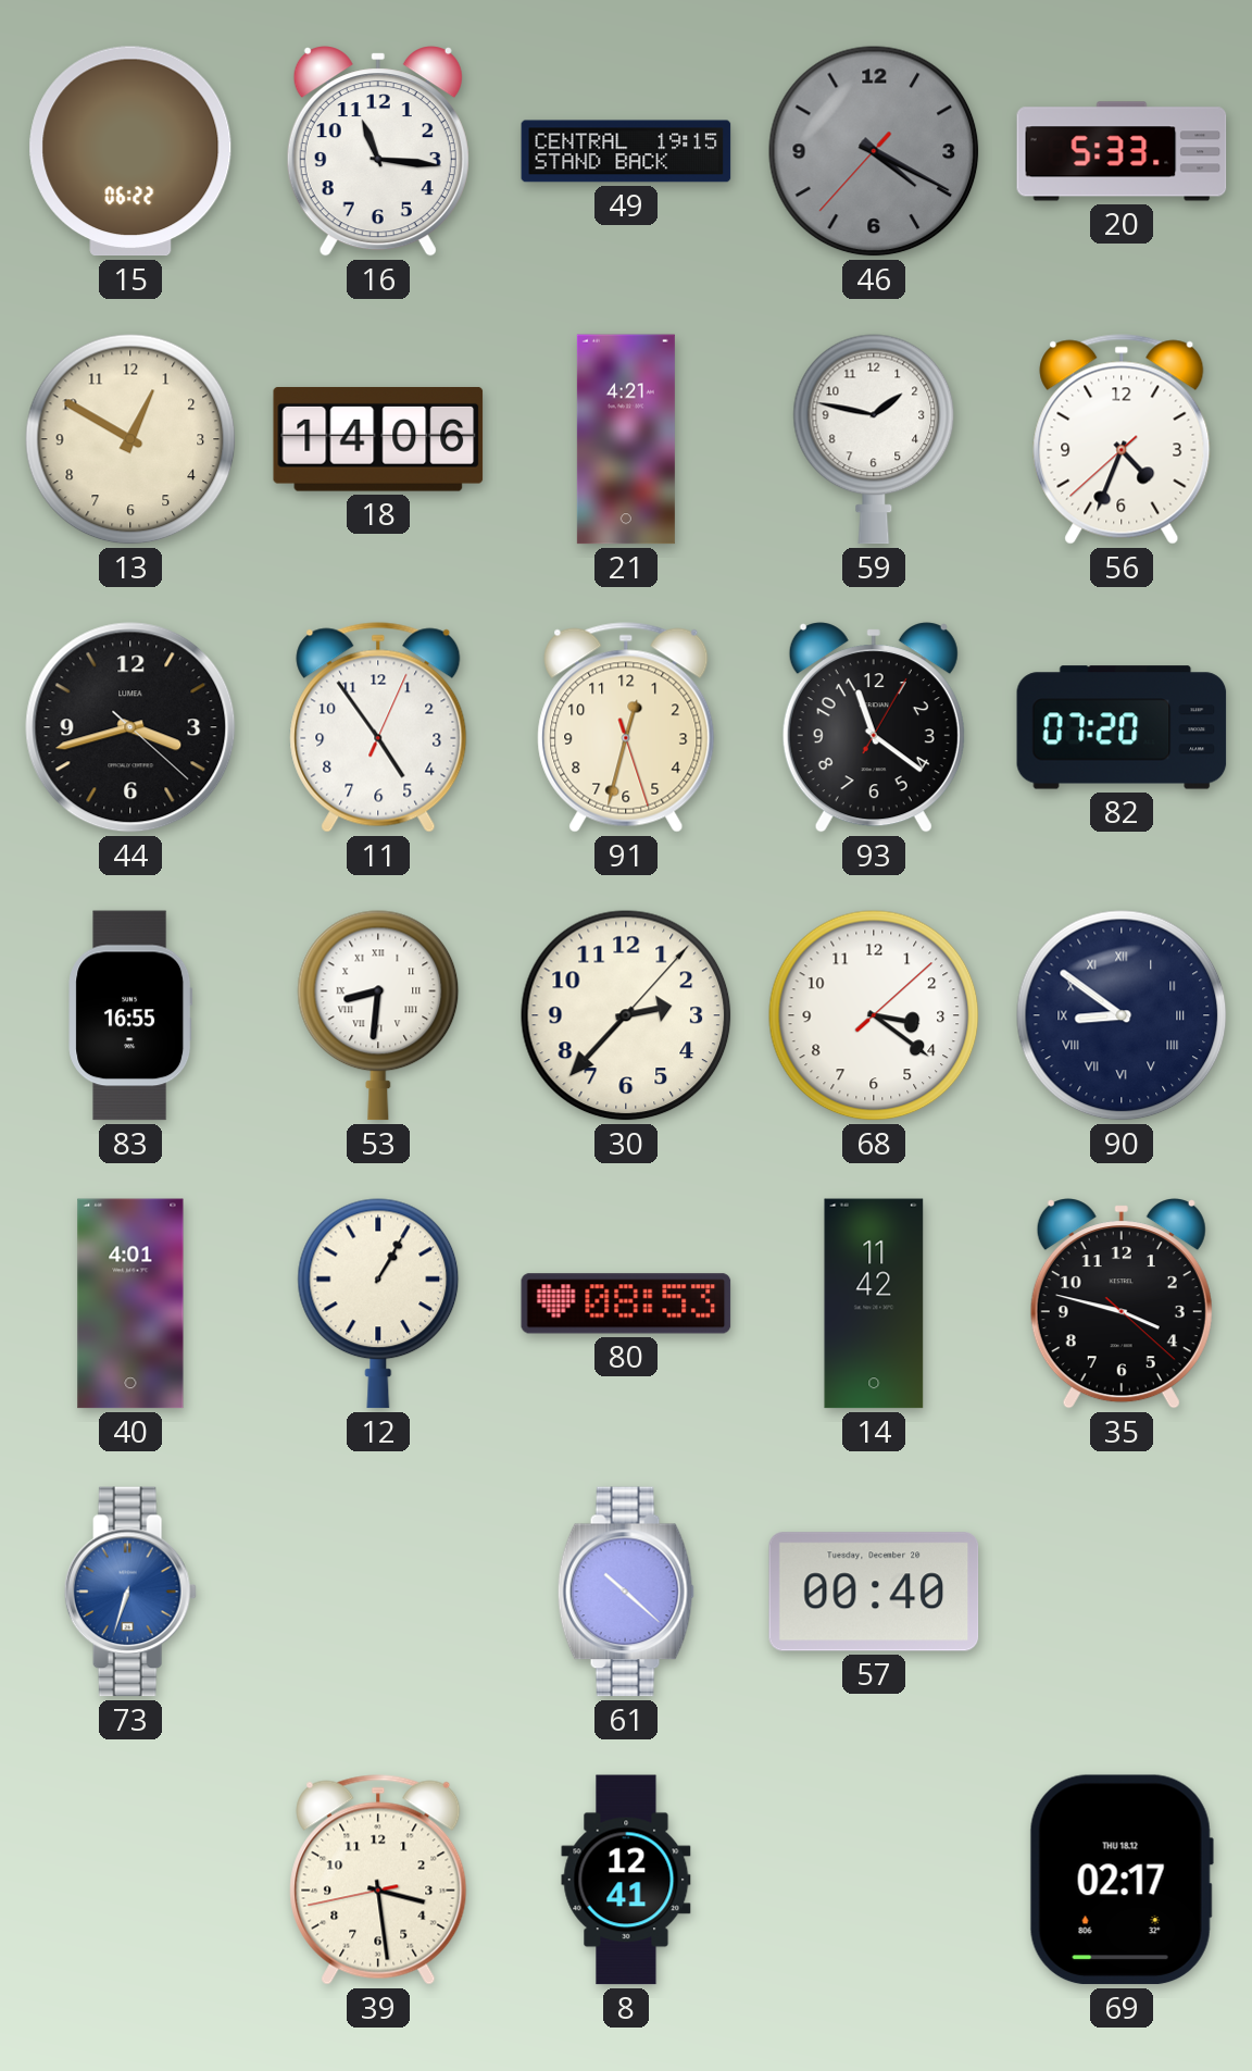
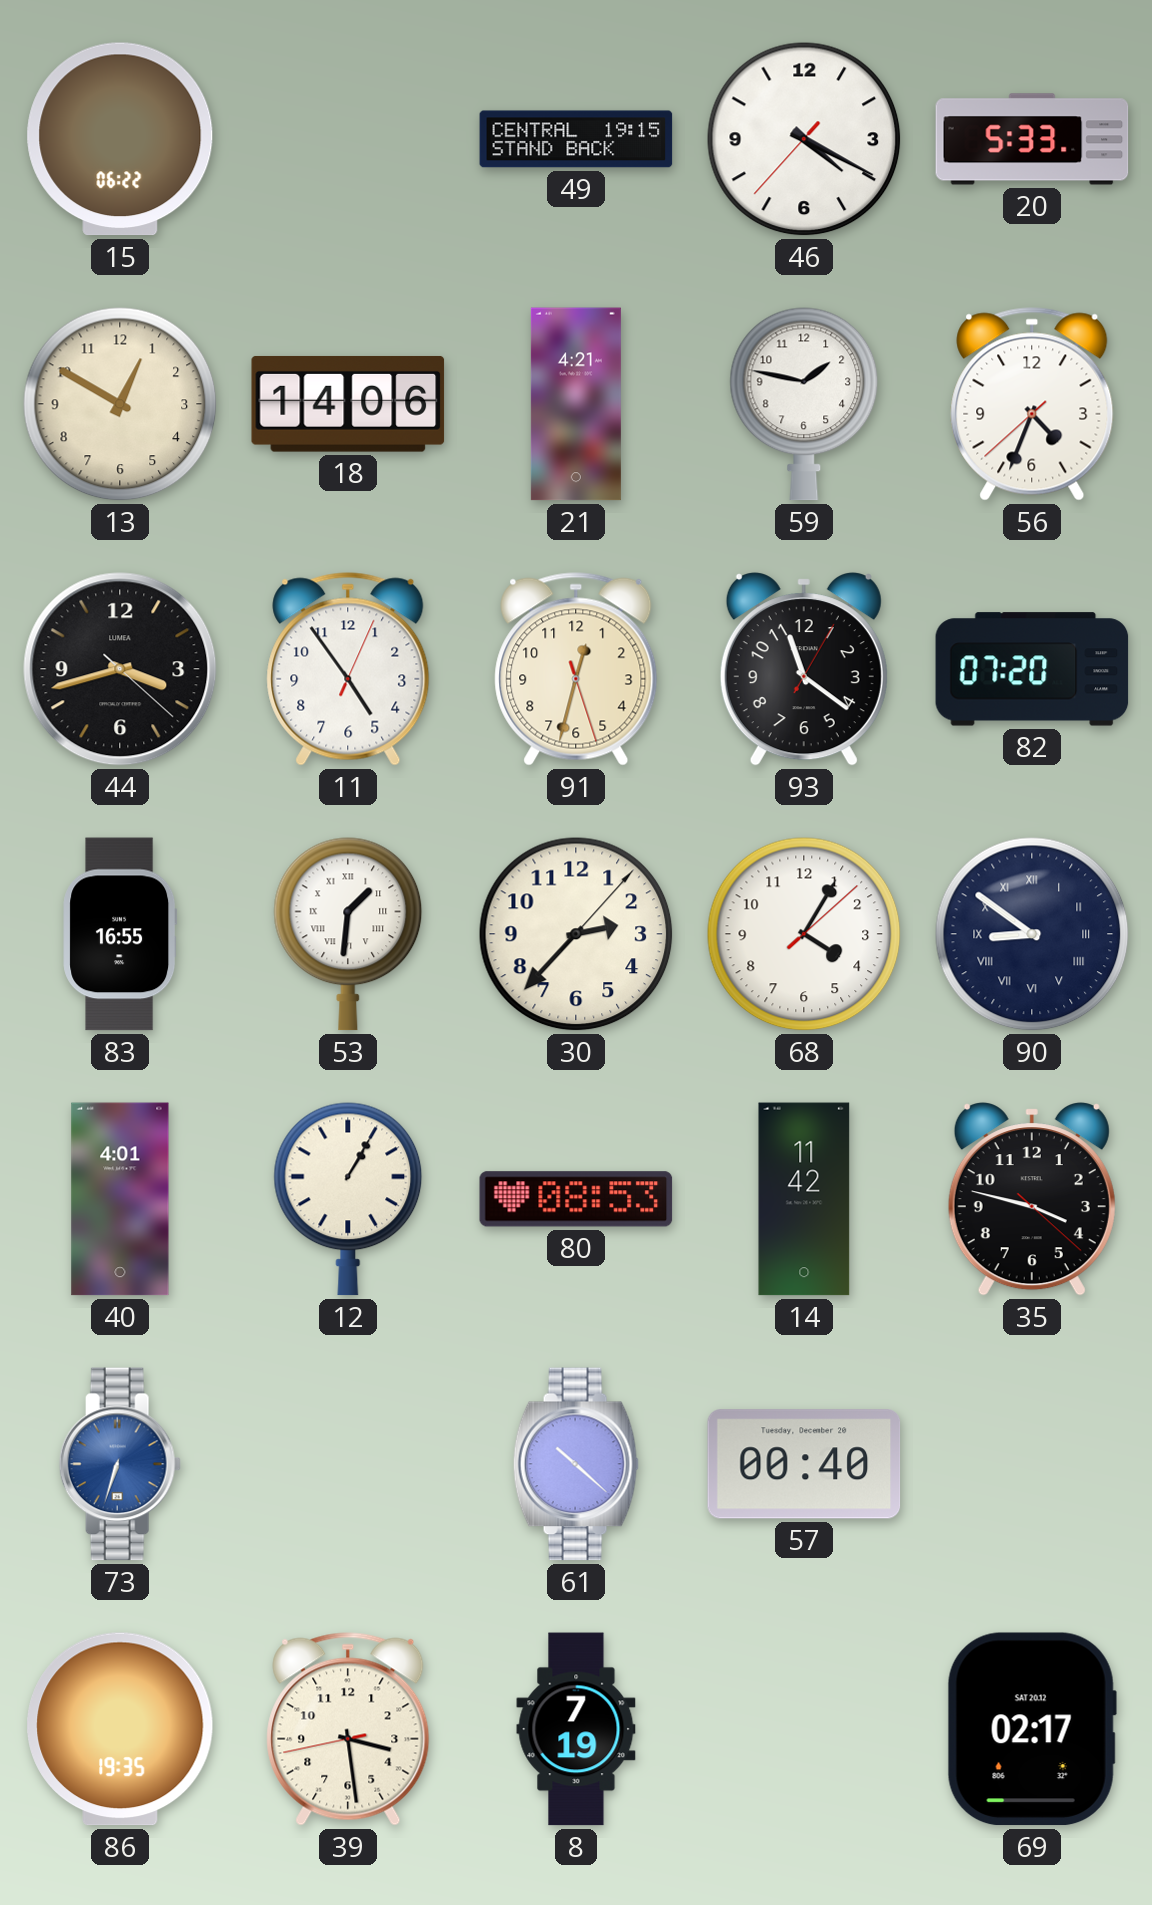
16: 11:16 -> none
46 dial: grey -> white
53: 8:31 -> 1:31
68: 3:21 -> 4:05
86: none -> 19:35
8: 12:41 -> 7:19
69 date: THU 18.12 -> SAT 20.12
